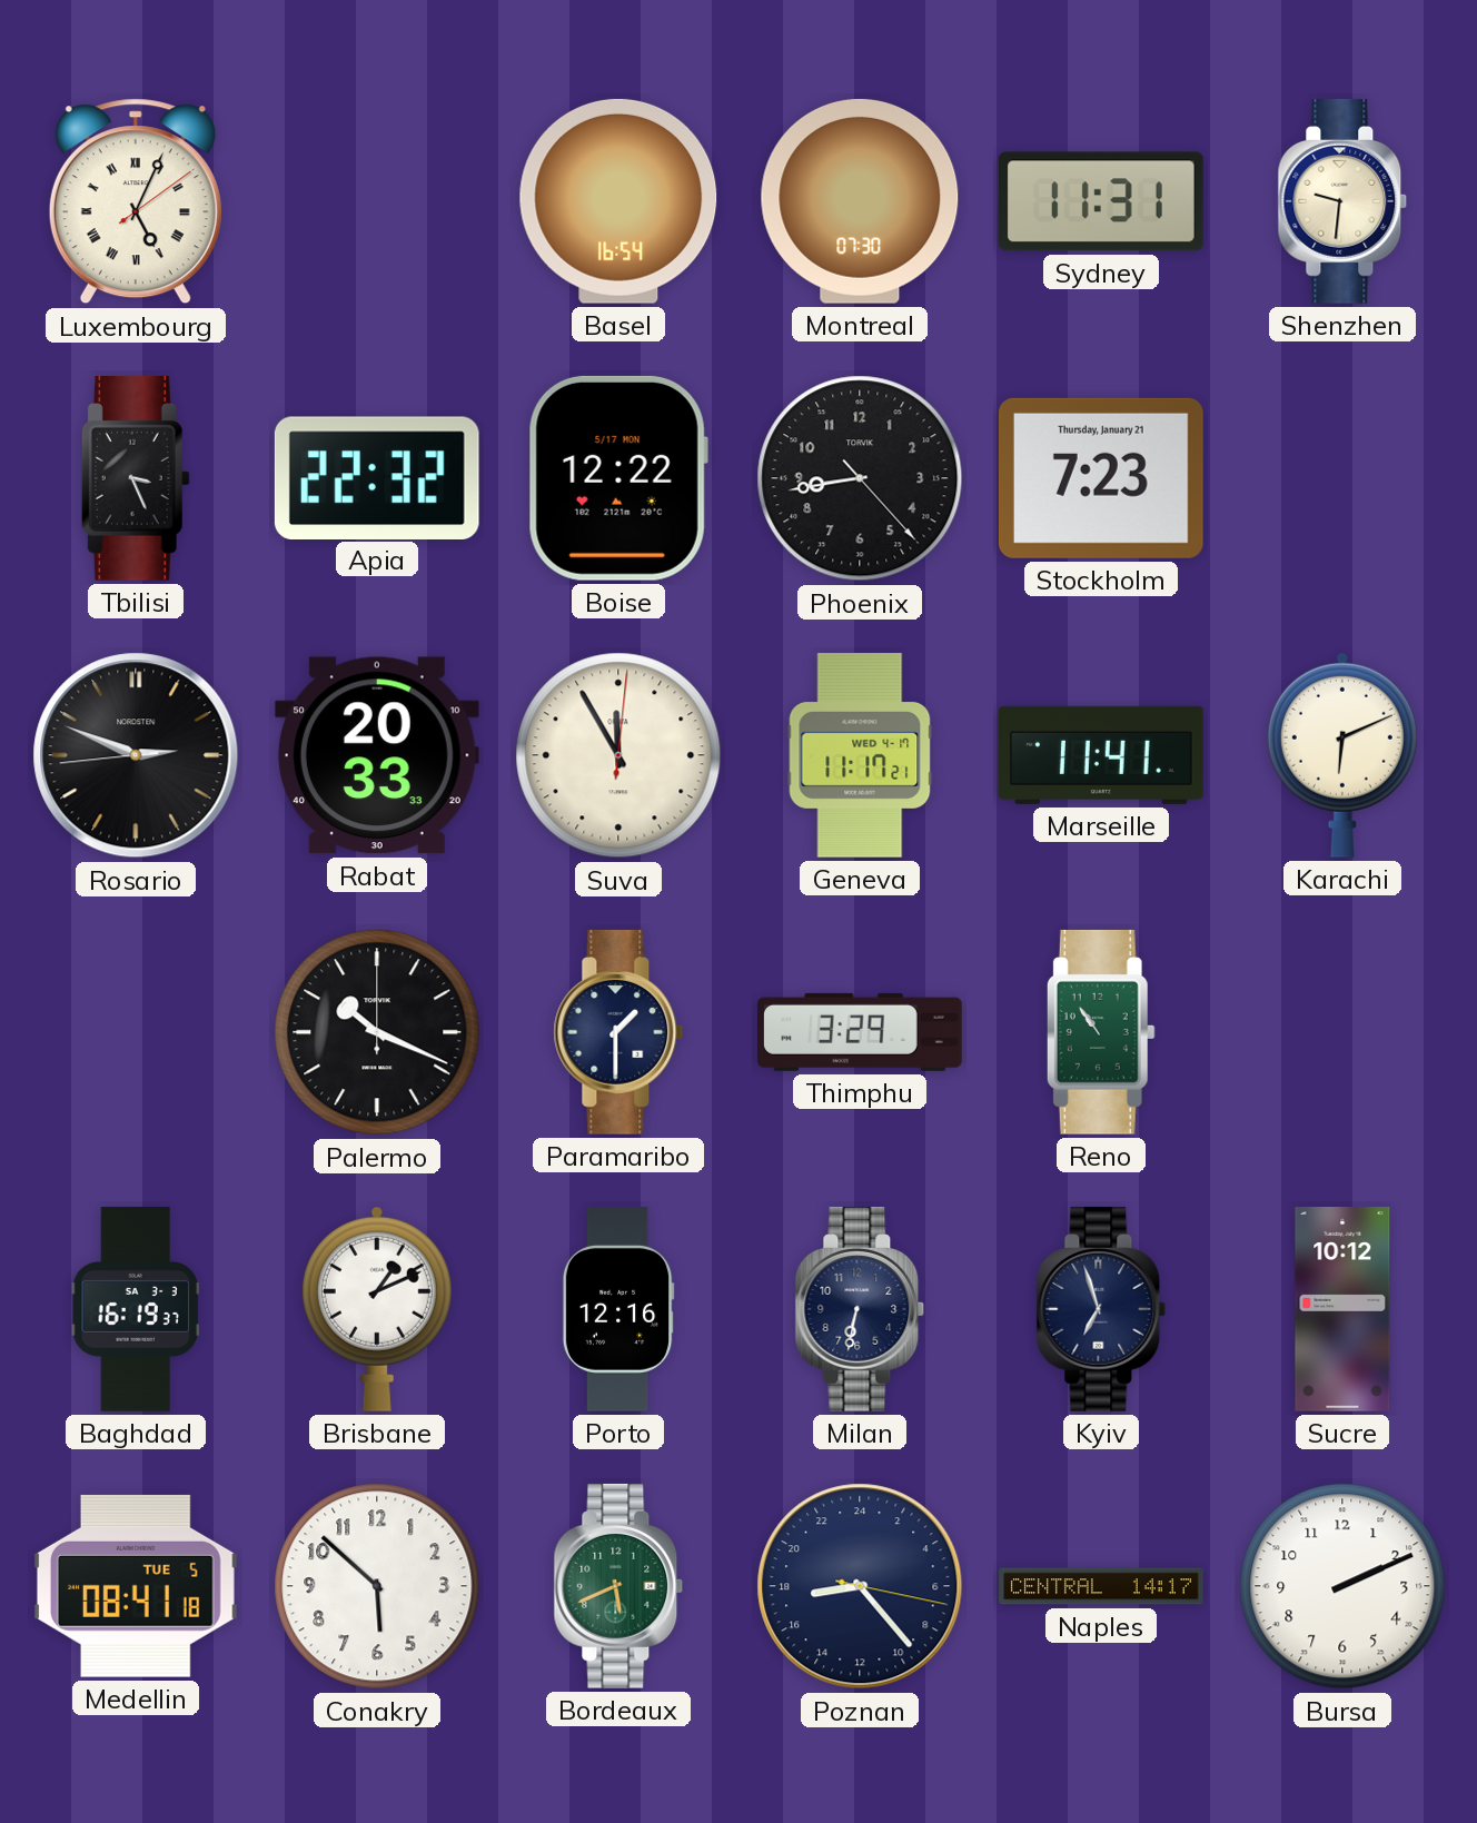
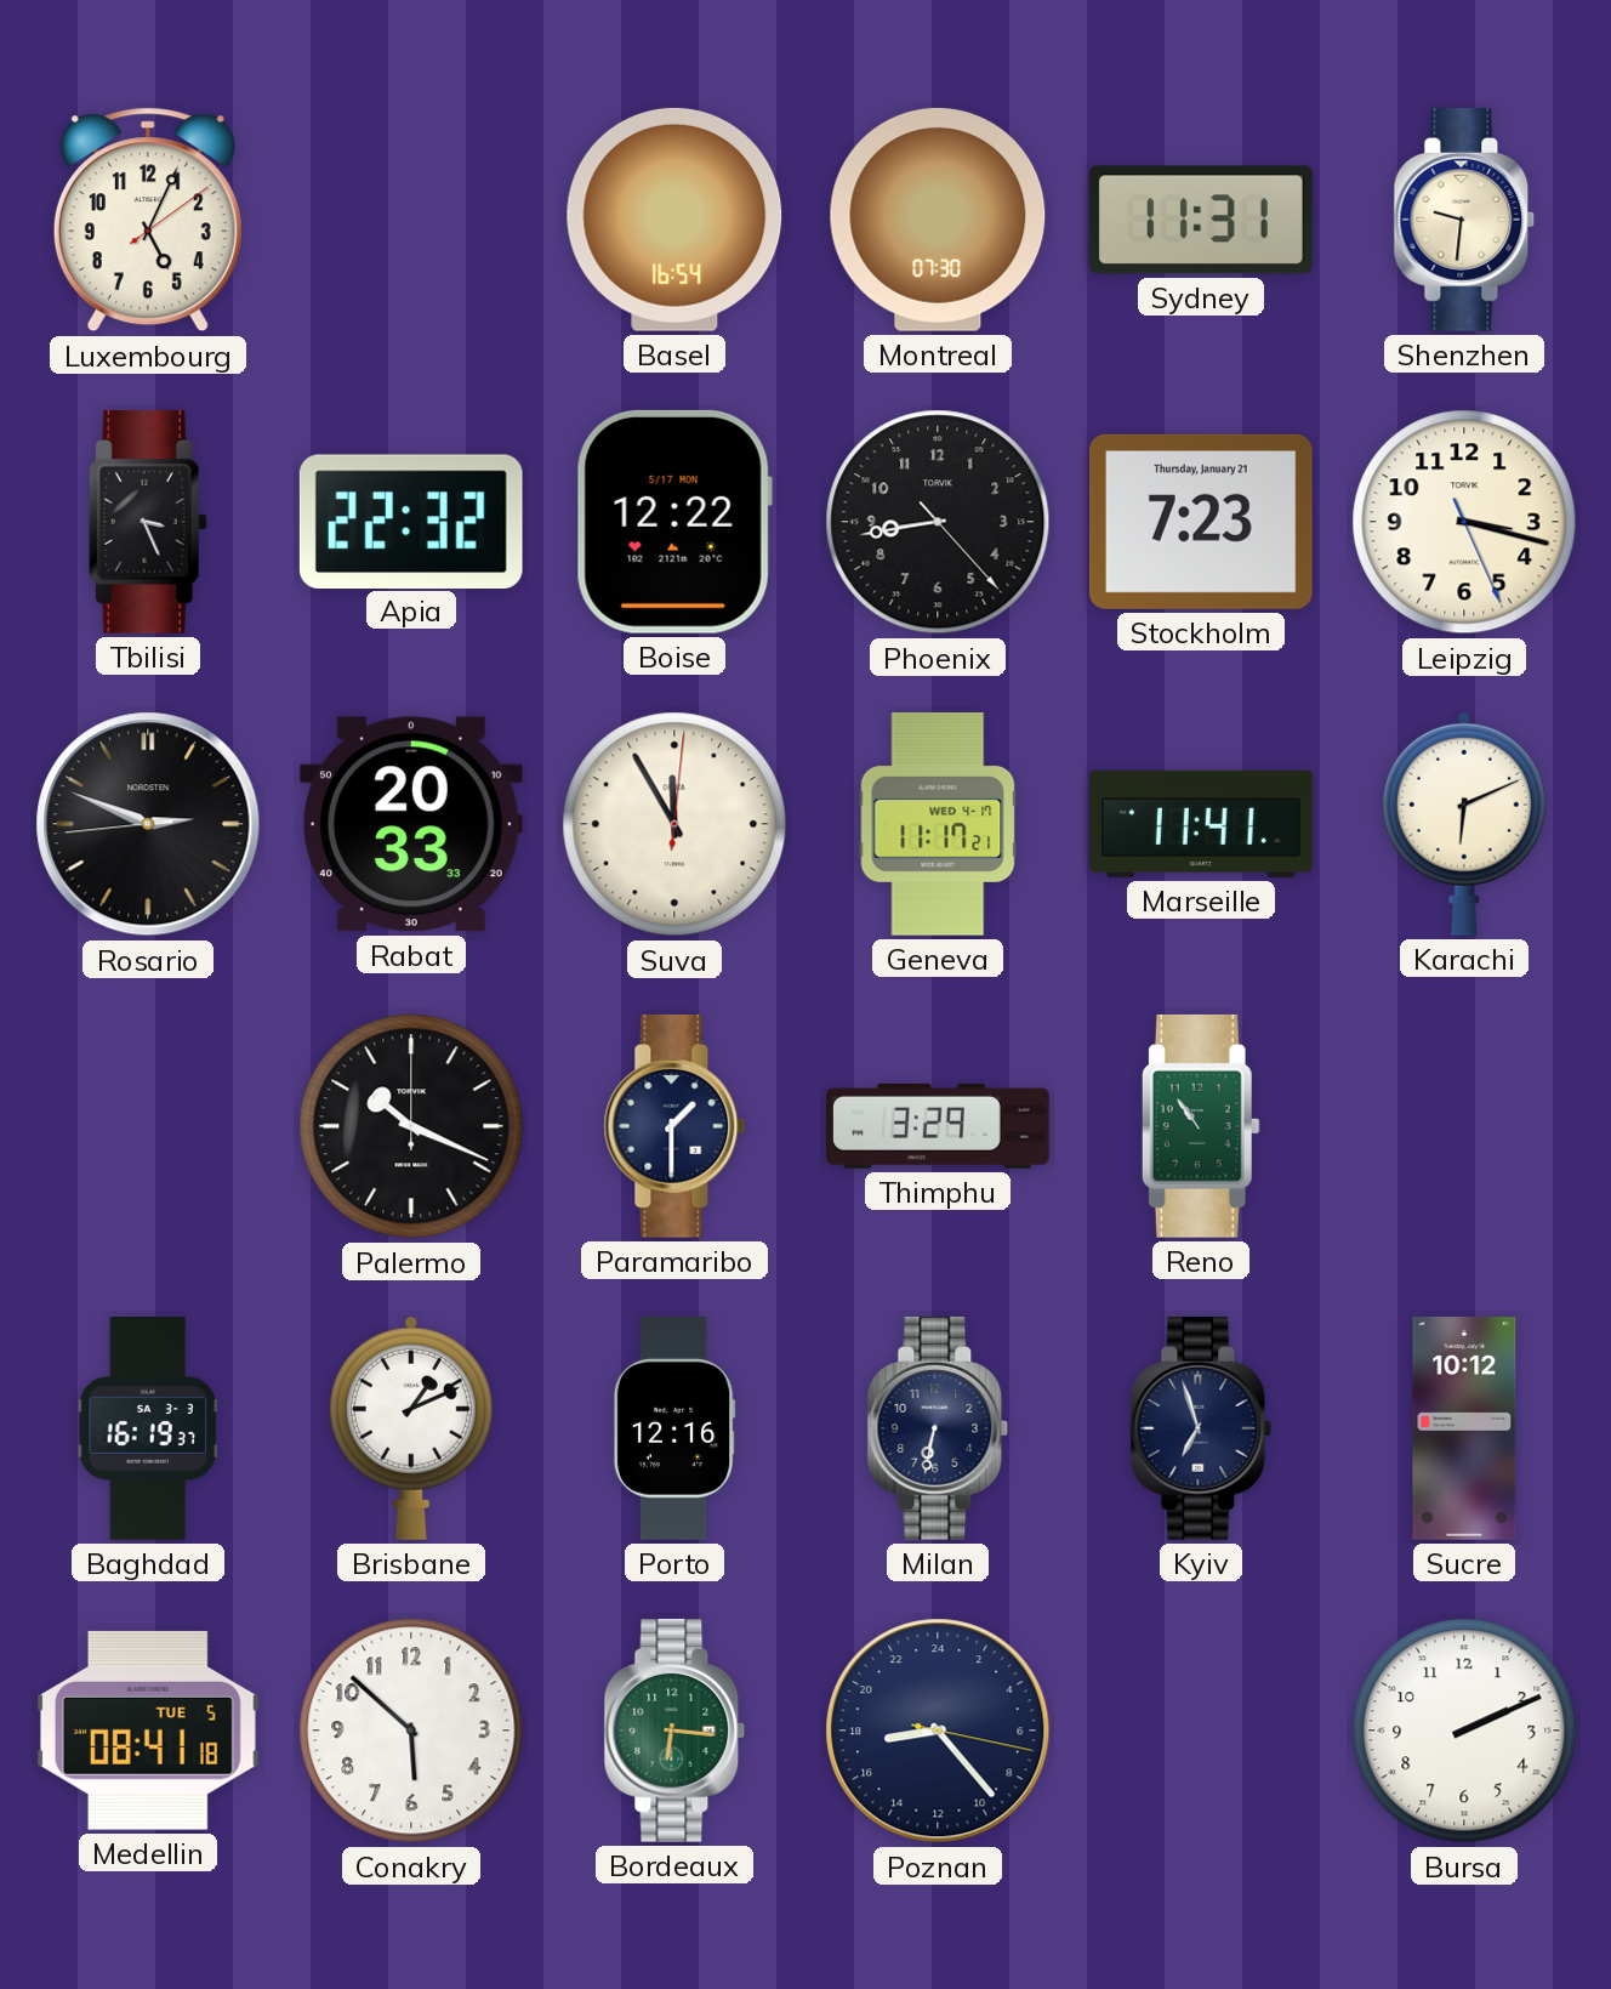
Luxembourg numerals: Roman -> Arabic
Leipzig: none -> 3:17
Bordeaux: 5:41 -> 6:16
Naples: 14:17 -> none
